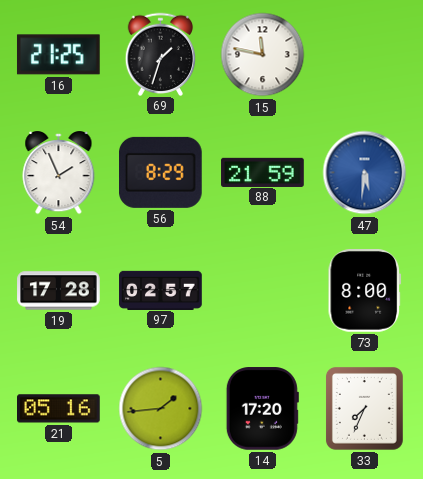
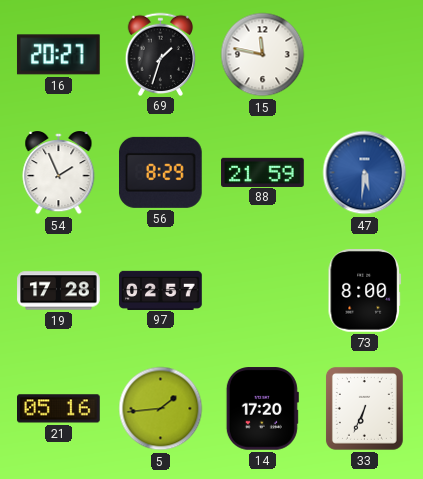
16: 21:25 -> 20:27
33: 7:34 -> 6:34
